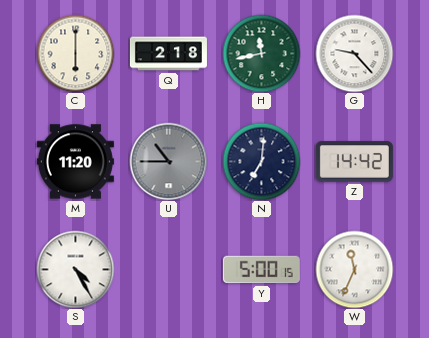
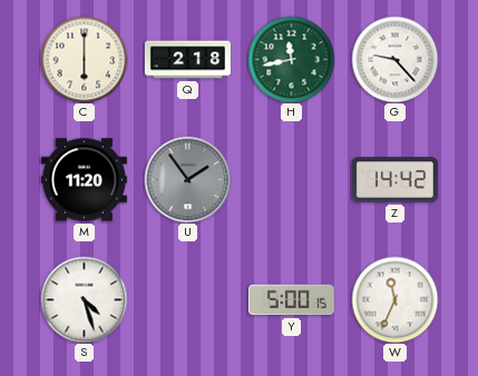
U: 10:45 -> 1:54
N: 7:01 -> none
S: 4:25 -> 4:27
